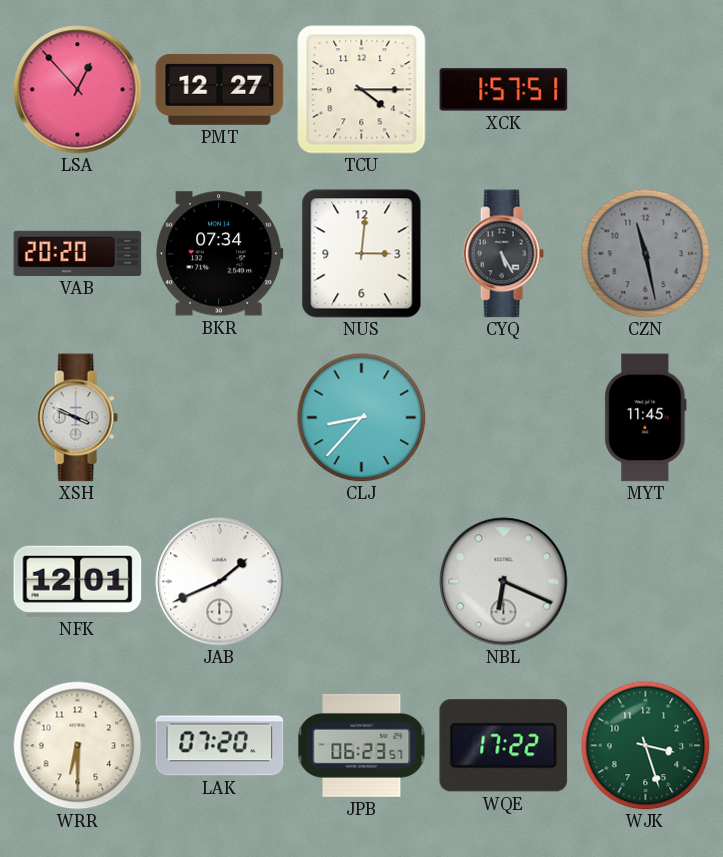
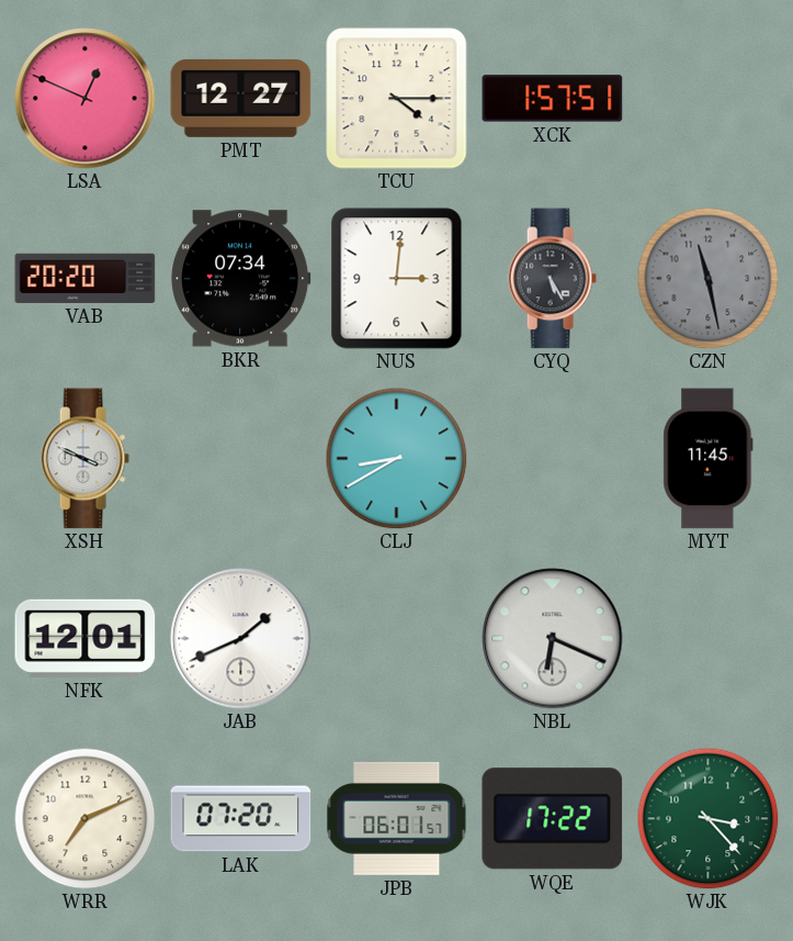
LSA: 12:53 -> 12:49
CLJ: 8:37 -> 8:40
WRR: 6:30 -> 7:11
JPB: 06:23 -> 06:01
WJK: 3:27 -> 3:23
